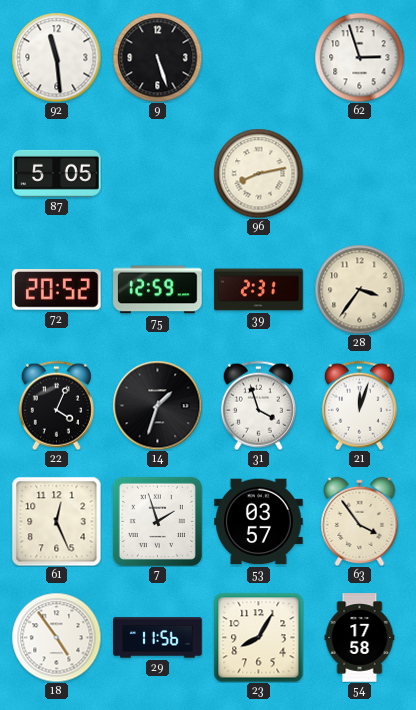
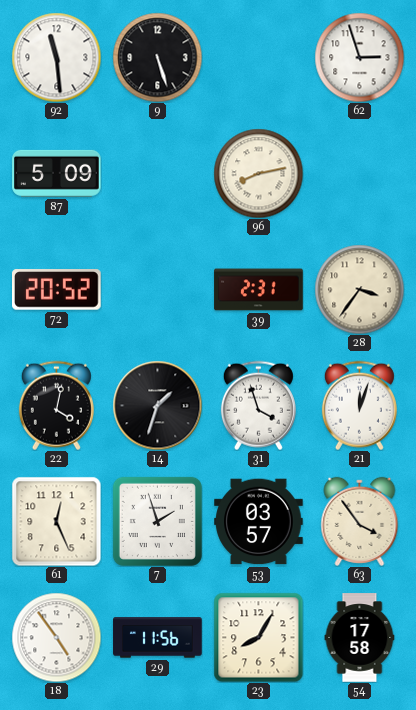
87: 5:05 -> 5:09
75: 12:59 -> none
22: 4:04 -> 4:02
